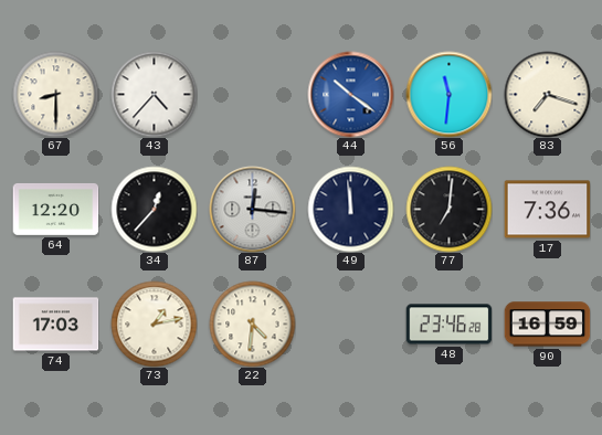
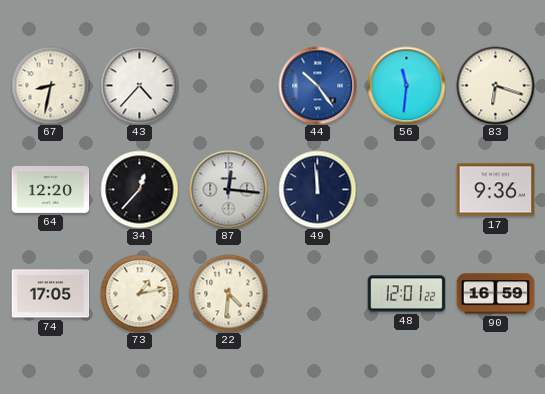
67: 8:30 -> 8:32
44: 10:21 -> 10:24
83: 7:18 -> 6:18
77: 7:01 -> none
17: 7:36 -> 9:36
74: 17:03 -> 17:05
48: 23:46 -> 12:01
